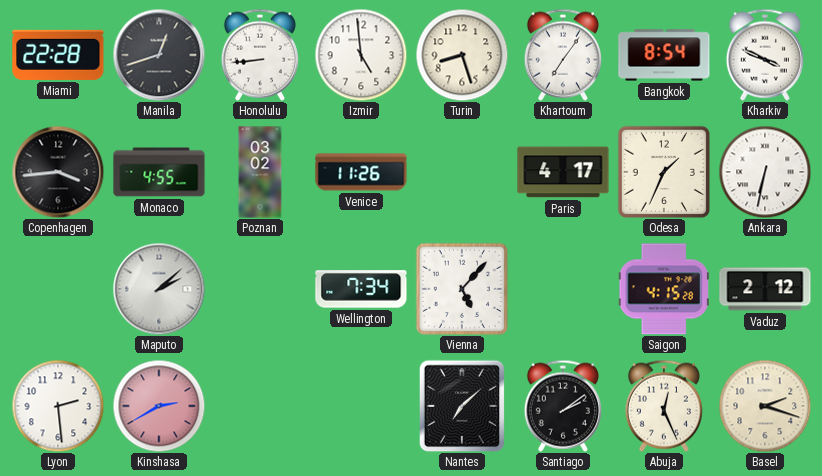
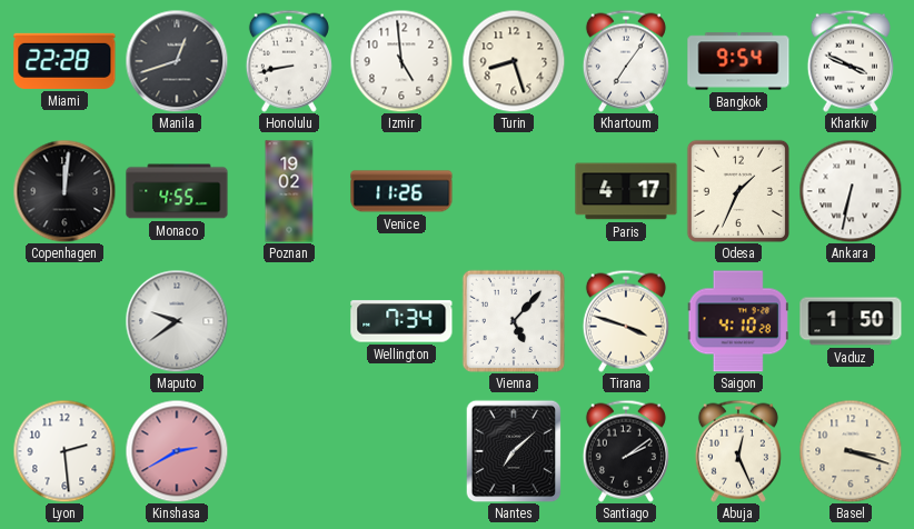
Honolulu: 8:44 -> 8:43
Bangkok: 8:54 -> 9:54
Copenhagen: 3:44 -> 12:01
Poznan: 03:02 -> 19:02
Maputo: 2:08 -> 9:39
Tirana: none -> 3:48
Saigon: 4:15 -> 4:10
Vaduz: 2:12 -> 1:50
Basel: 2:18 -> 3:18
